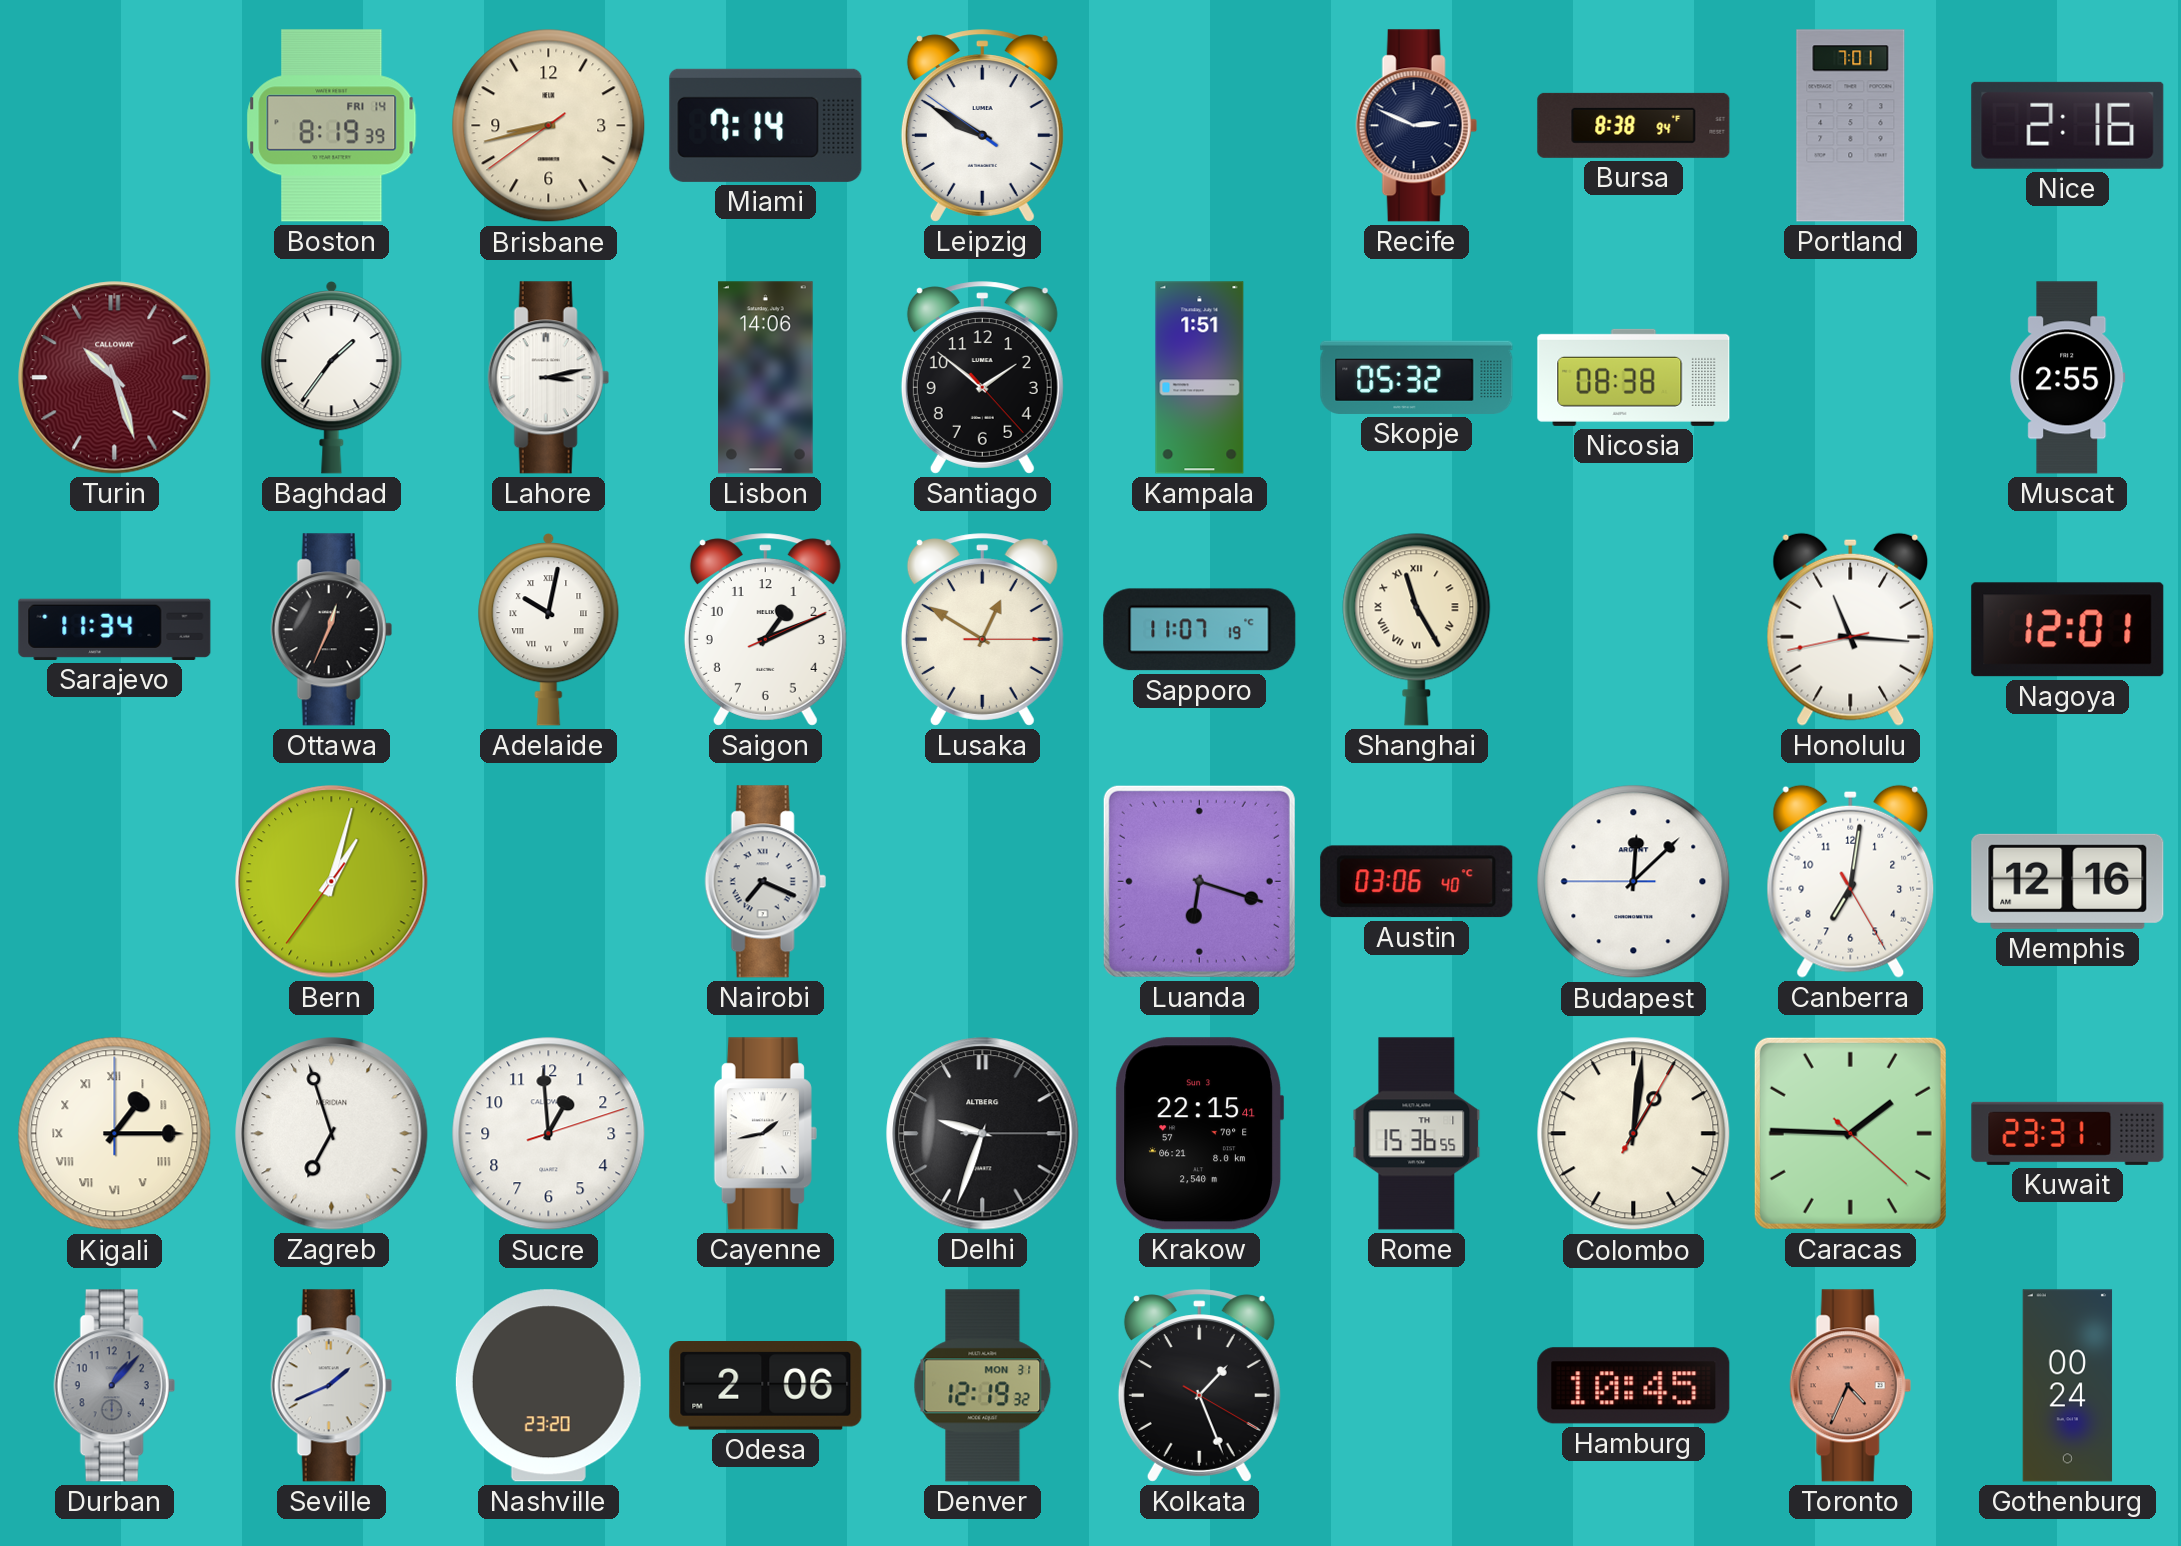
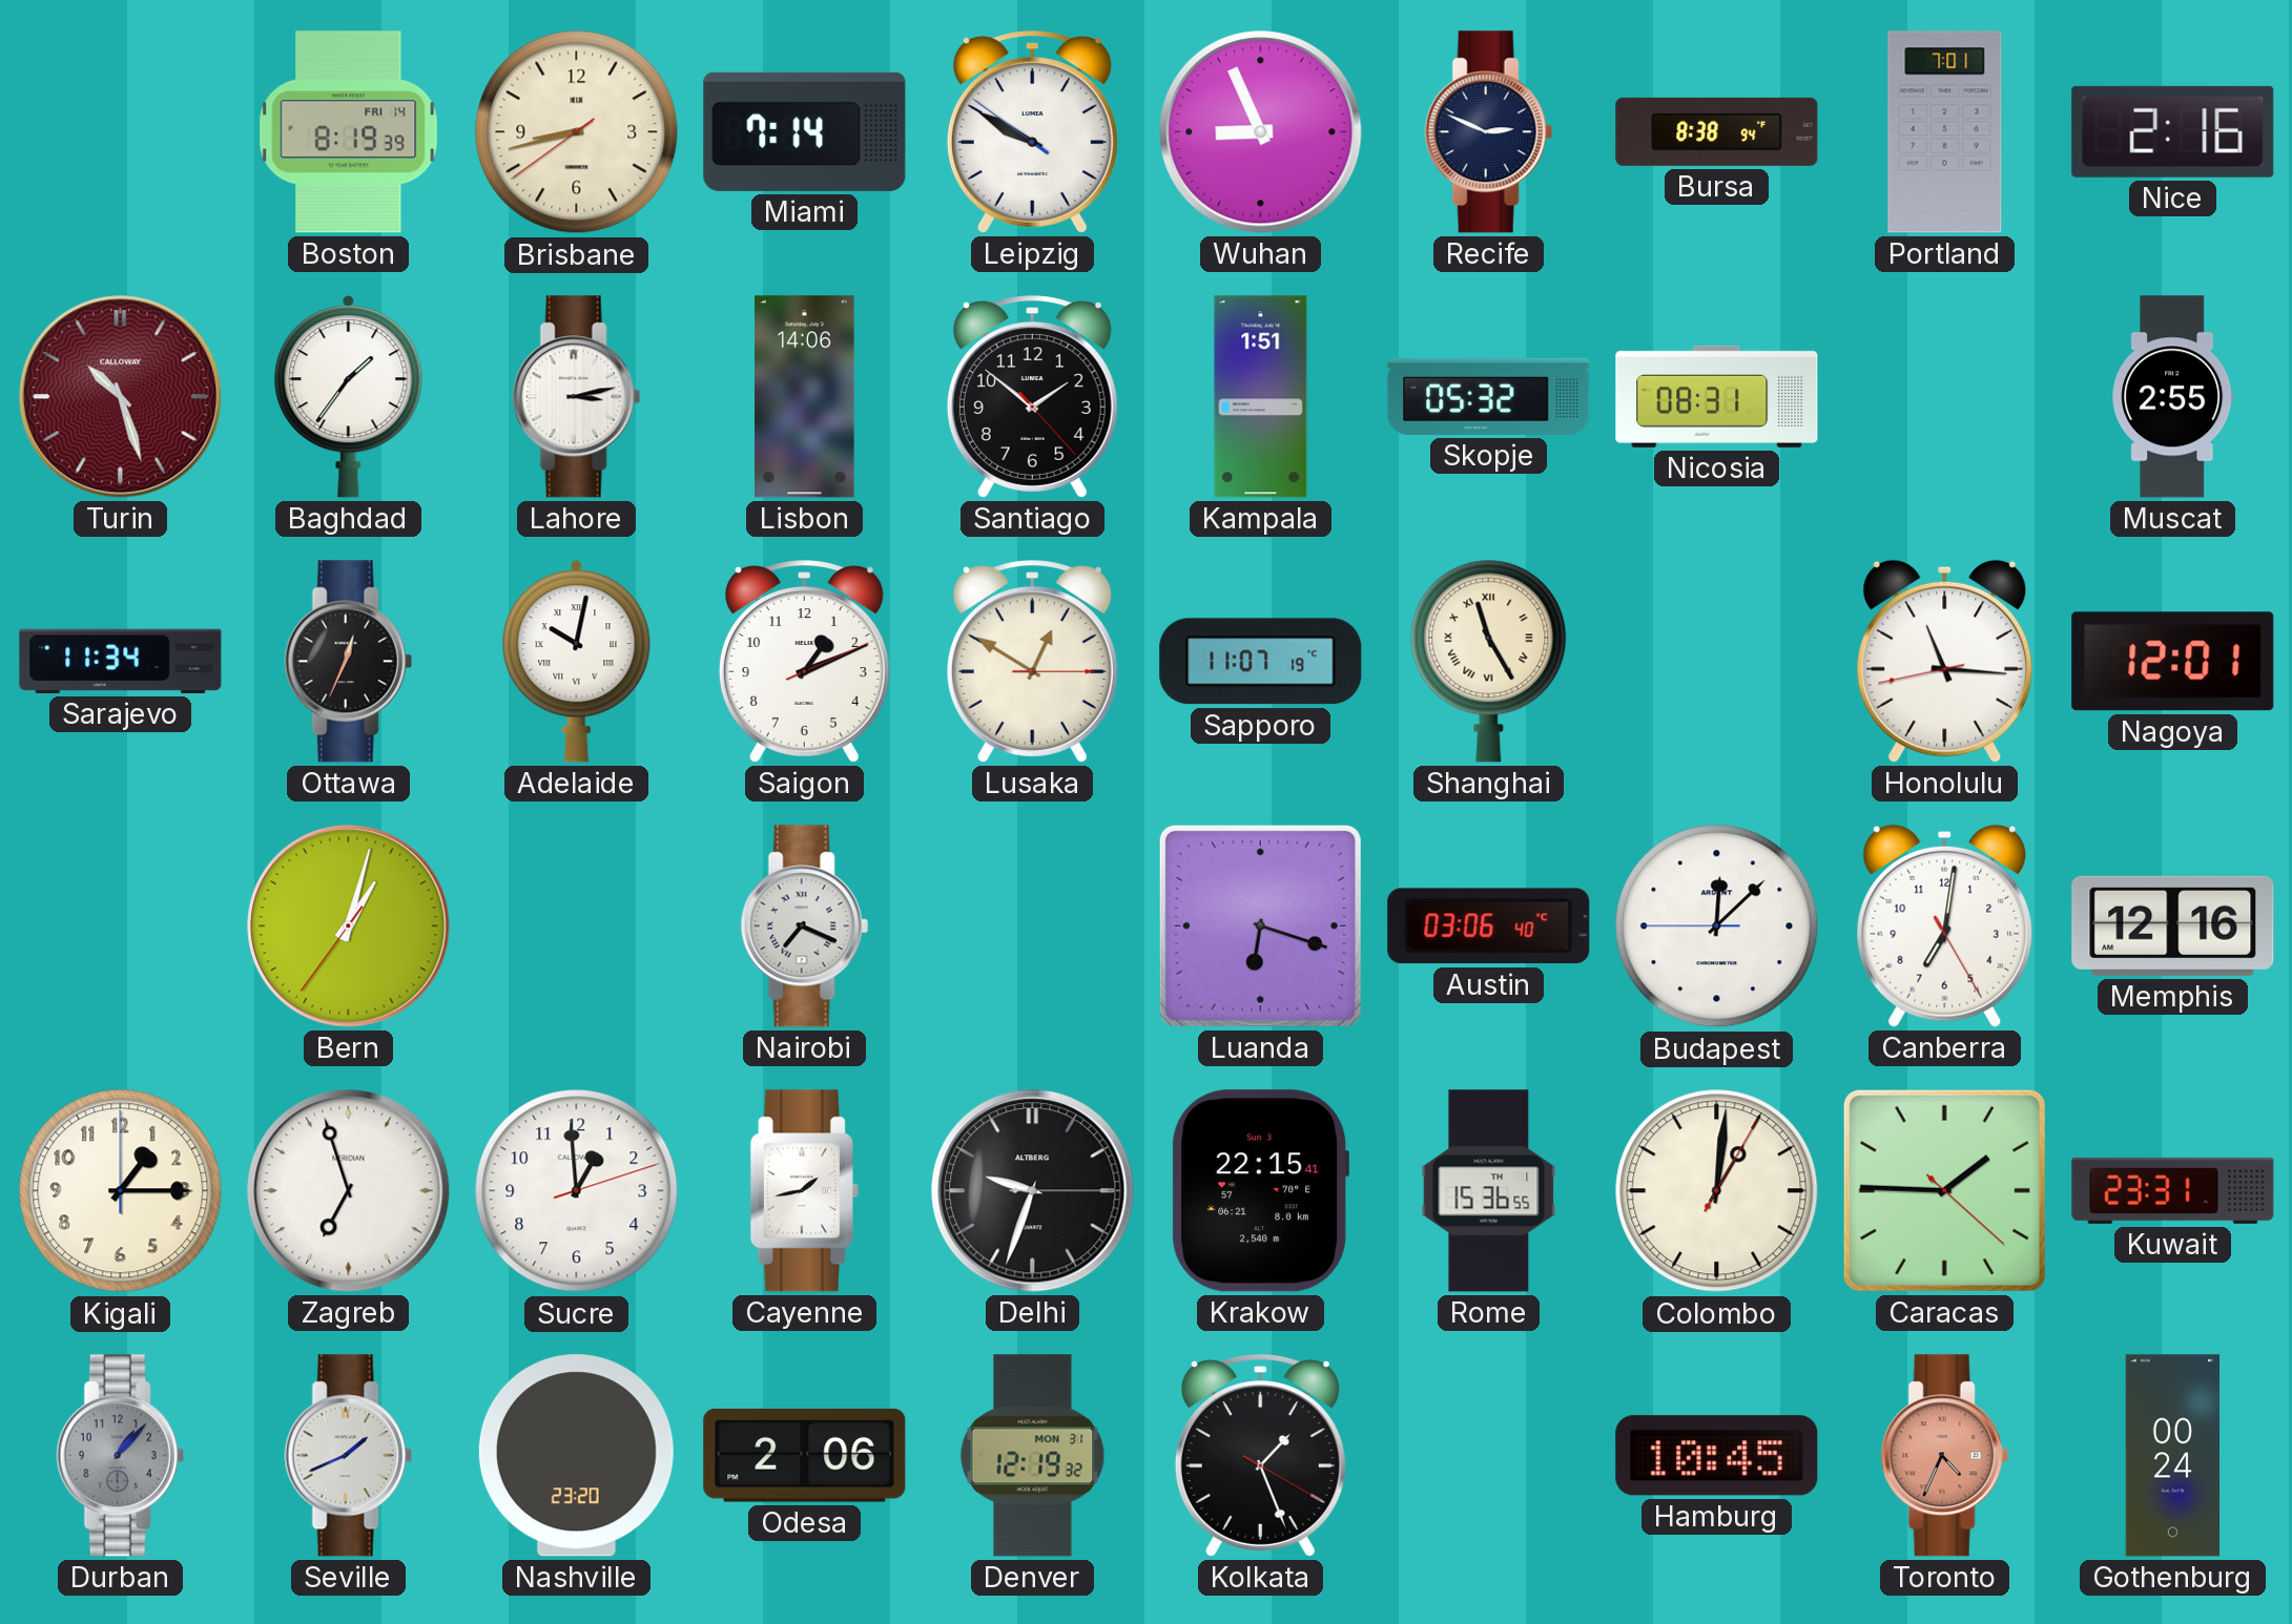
Wuhan: none -> 8:56
Nicosia: 08:38 -> 08:31
Kigali numerals: Roman -> Arabic
